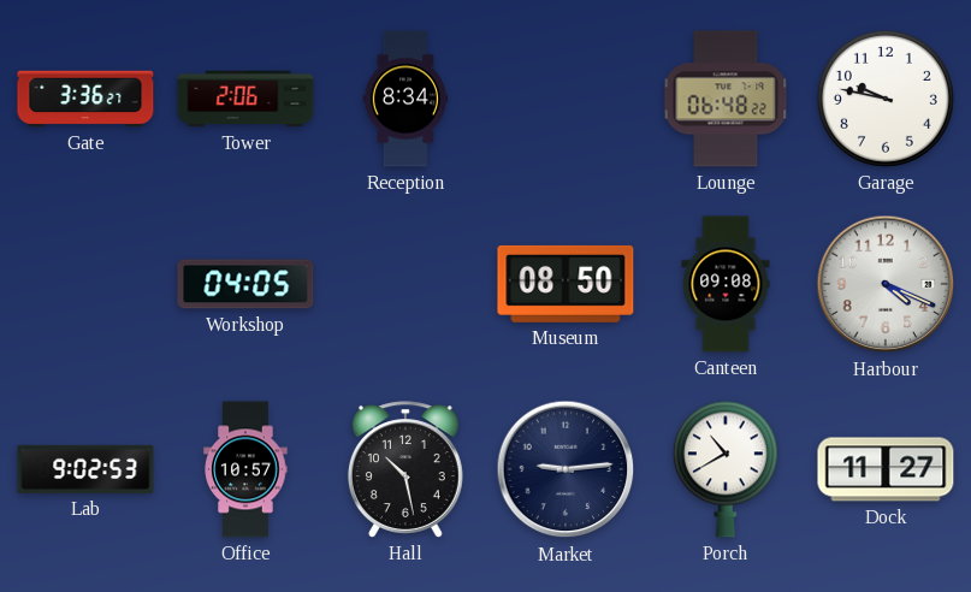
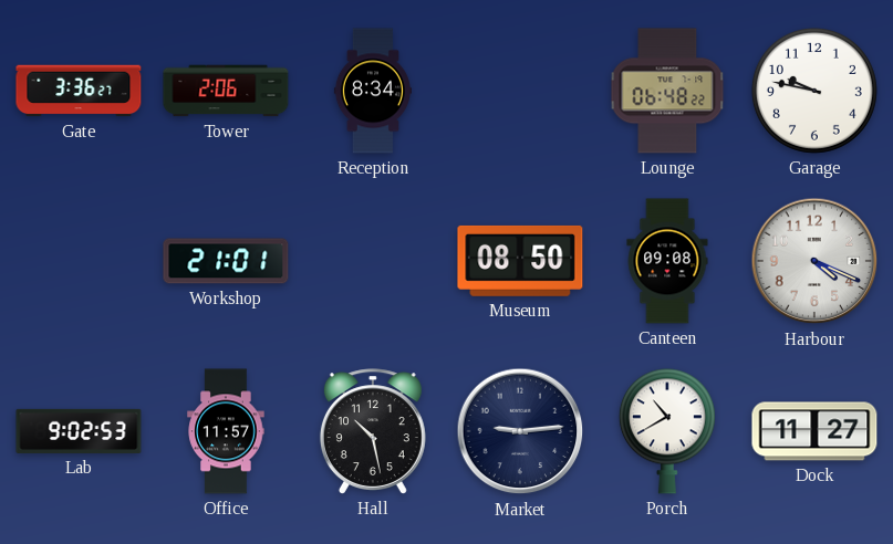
Workshop: 04:05 -> 21:01
Office: 10:57 -> 11:57
